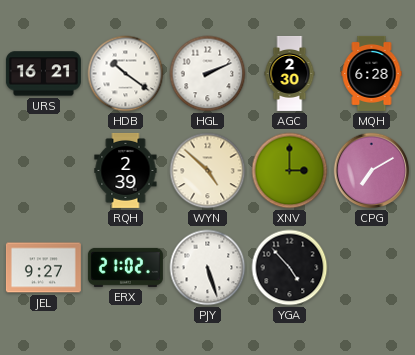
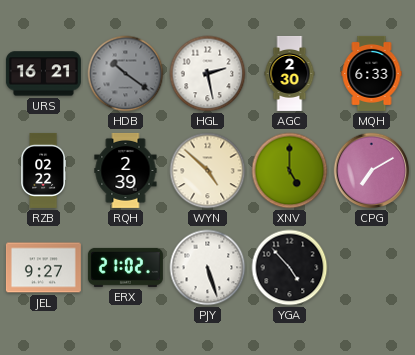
HDB dial: white -> grey
HGL: 2:11 -> 2:28
MQH: 6:28 -> 6:33
RZB: none -> 02:22
XNV: 3:00 -> 5:00
